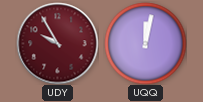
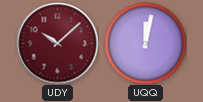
UDY: 9:55 -> 10:08
